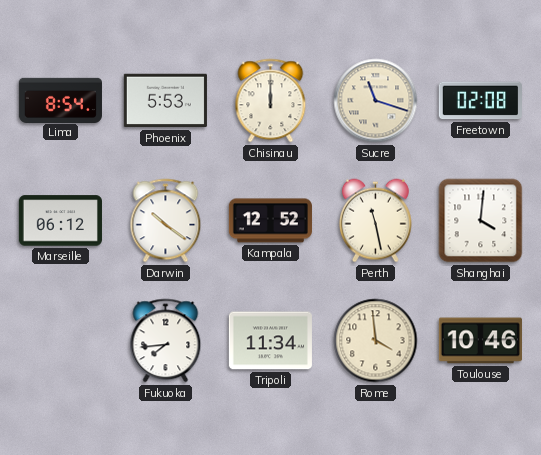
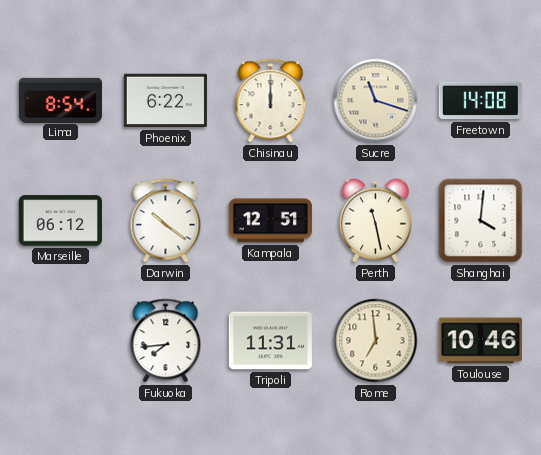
Phoenix: 5:53 -> 6:22
Freetown: 02:08 -> 14:08
Kampala: 12:52 -> 12:51
Tripoli: 11:34 -> 11:31
Rome: 3:59 -> 6:59
